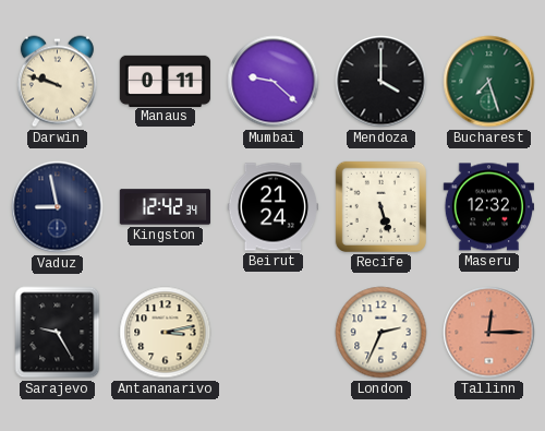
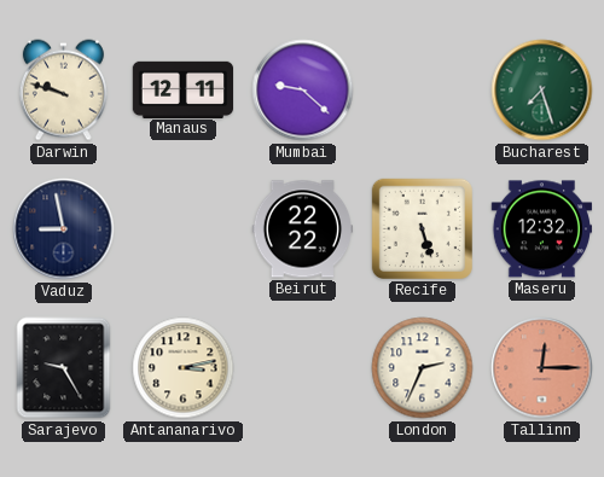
Manaus: 0:11 -> 12:11
Mendoza: 4:00 -> none
Kingston: 12:42 -> none
Beirut: 21:24 -> 22:22
